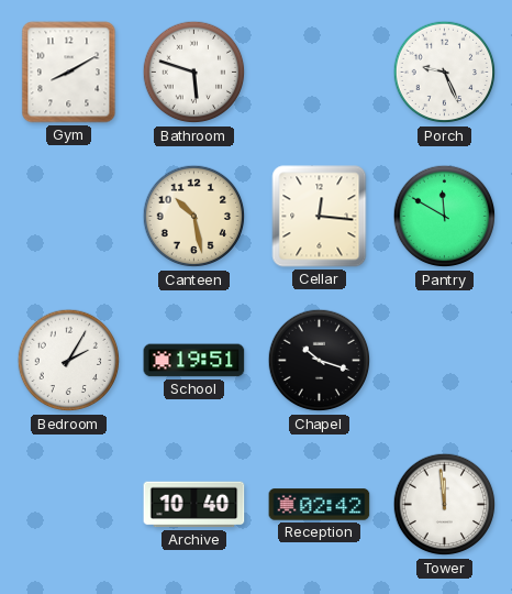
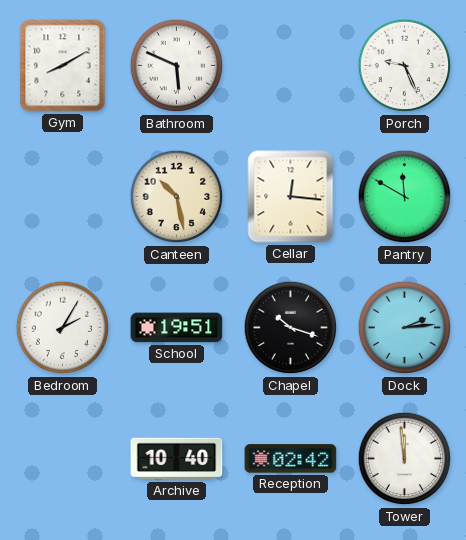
Bathroom: 5:48 -> 5:49
Dock: none -> 2:14
